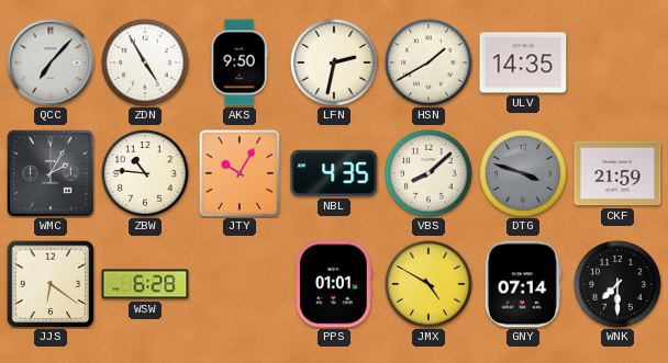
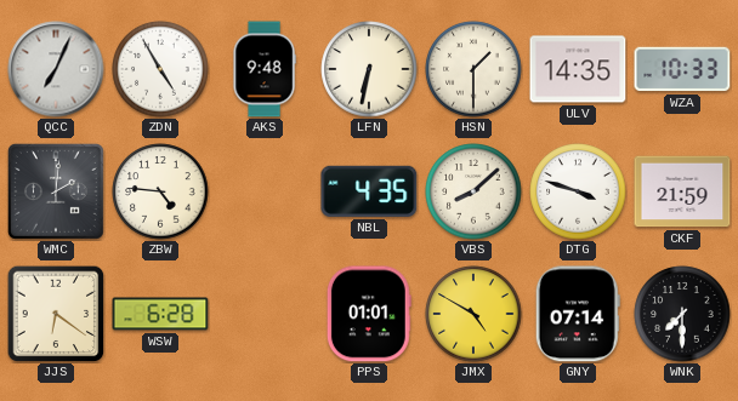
QCC: 7:07 -> 7:04
AKS: 9:50 -> 9:48
LFN: 2:32 -> 6:32
HSN: 1:40 -> 1:30
WZA: none -> 10:33
WMC: 2:05 -> 2:01
ZBW: 10:46 -> 4:46
JTY: 10:05 -> none
DTG dial: grey -> white
